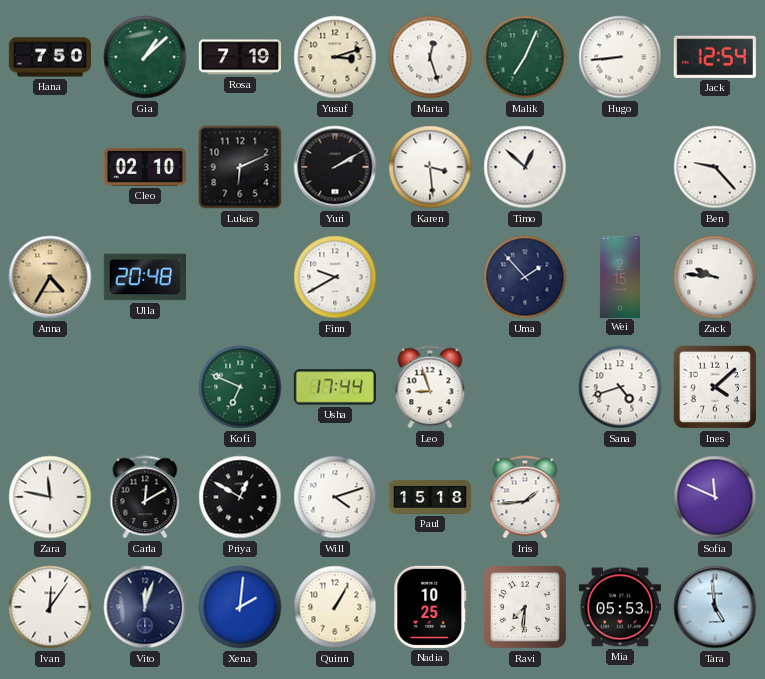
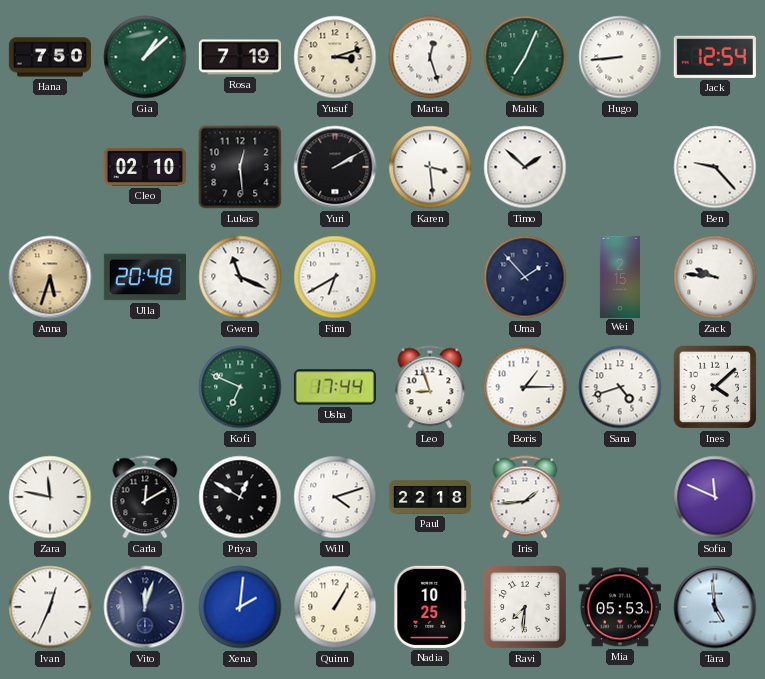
Lukas: 6:11 -> 12:29
Timo: 12:52 -> 1:52
Anna: 4:35 -> 5:33
Gwen: none -> 11:19
Finn: 9:40 -> 6:40
Boris: none -> 1:15
Paul: 15:18 -> 22:18
Ivan: 12:06 -> 12:34
